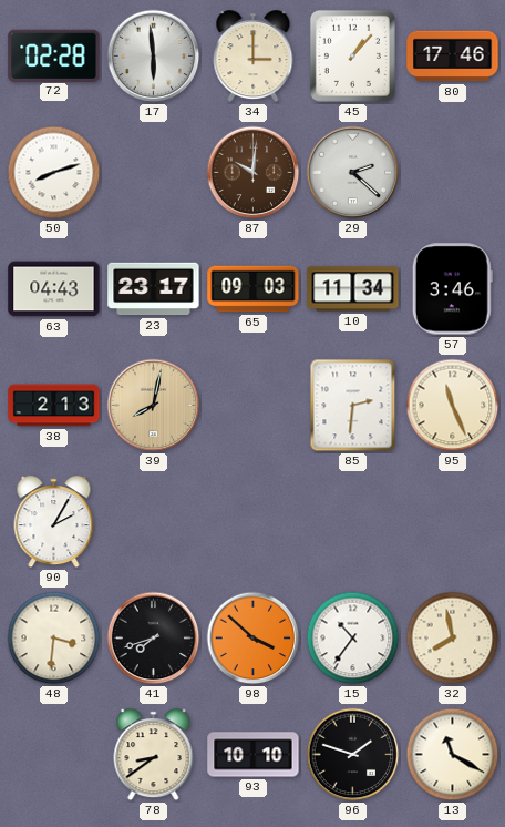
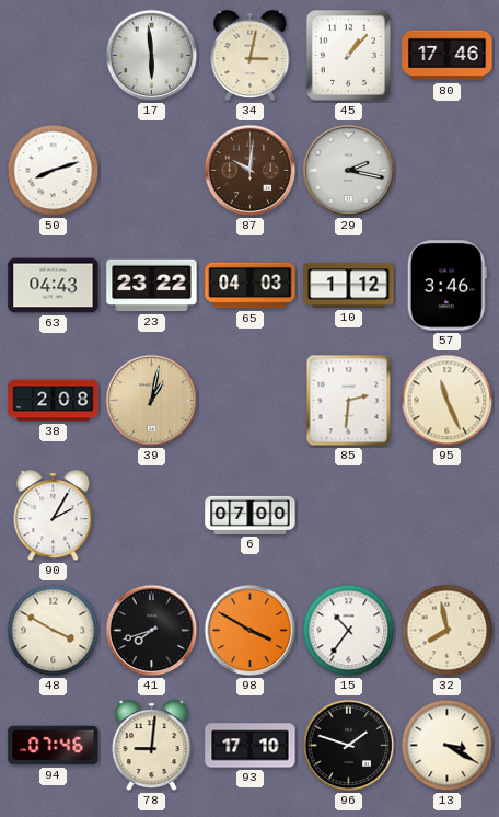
72: 02:28 -> none
34: 3:00 -> 3:02
29: 2:22 -> 2:17
23: 23:17 -> 23:22
65: 09:03 -> 04:03
10: 11:34 -> 1:12
38: 2:13 -> 2:08
39: 8:02 -> 1:02
6: none -> 07:00
48: 3:31 -> 3:50
98: 3:52 -> 3:50
94: none -> 07:46
78: 8:39 -> 9:01
93: 10:10 -> 17:10
13: 11:20 -> 3:20
